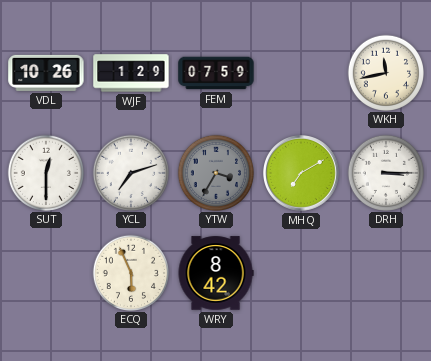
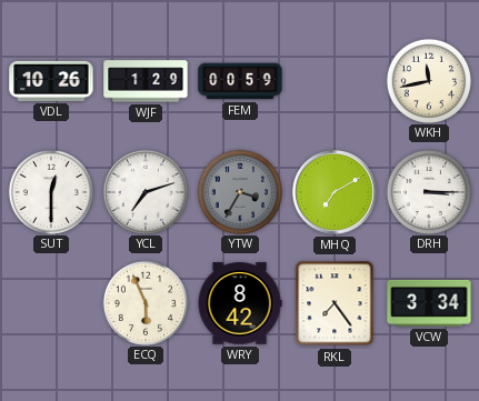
FEM: 07:59 -> 00:59
RKL: none -> 7:24
VCW: none -> 3:34
